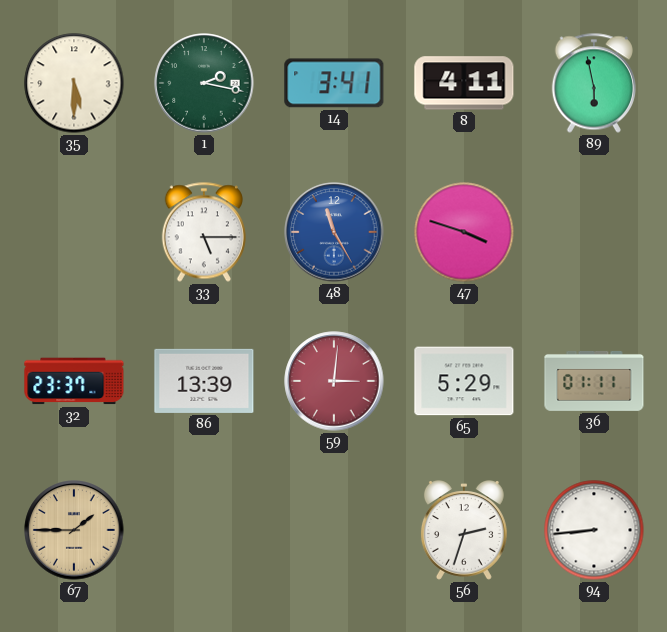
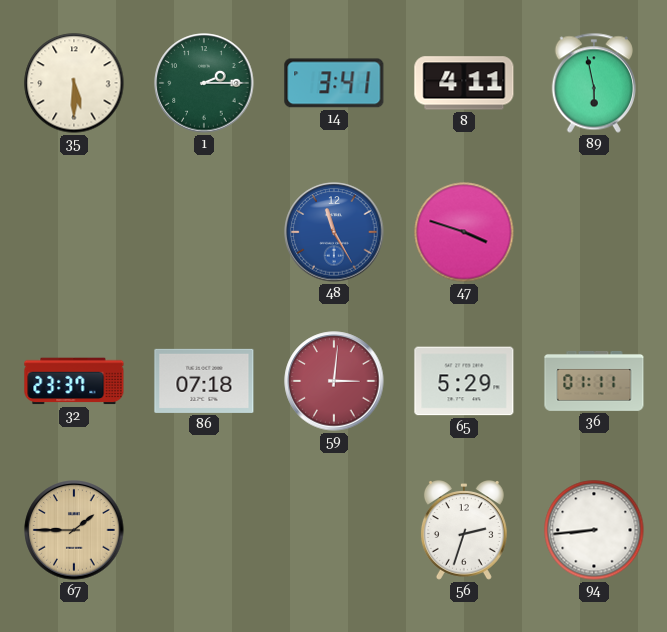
1: 2:17 -> 2:15
33: 5:15 -> none
86: 13:39 -> 07:18
